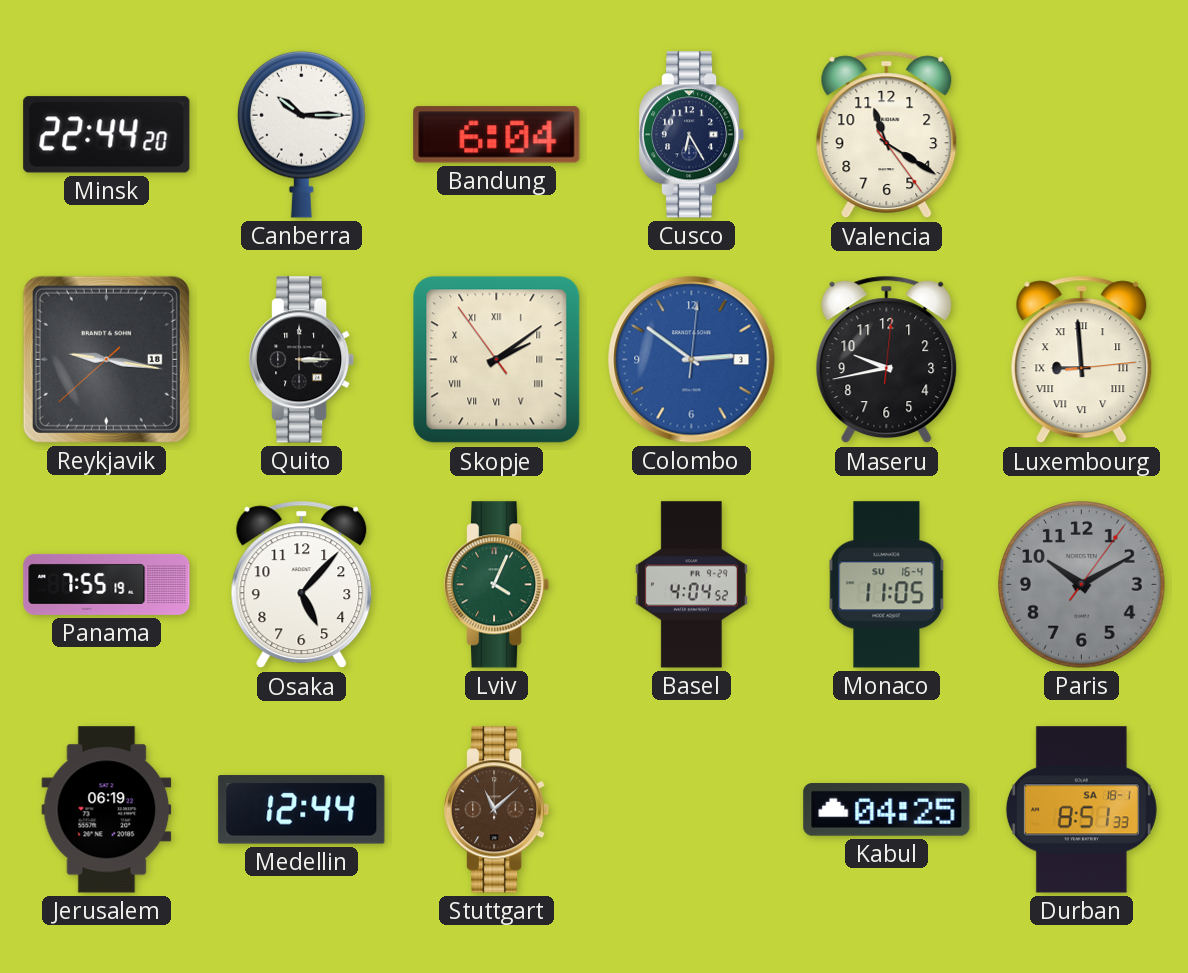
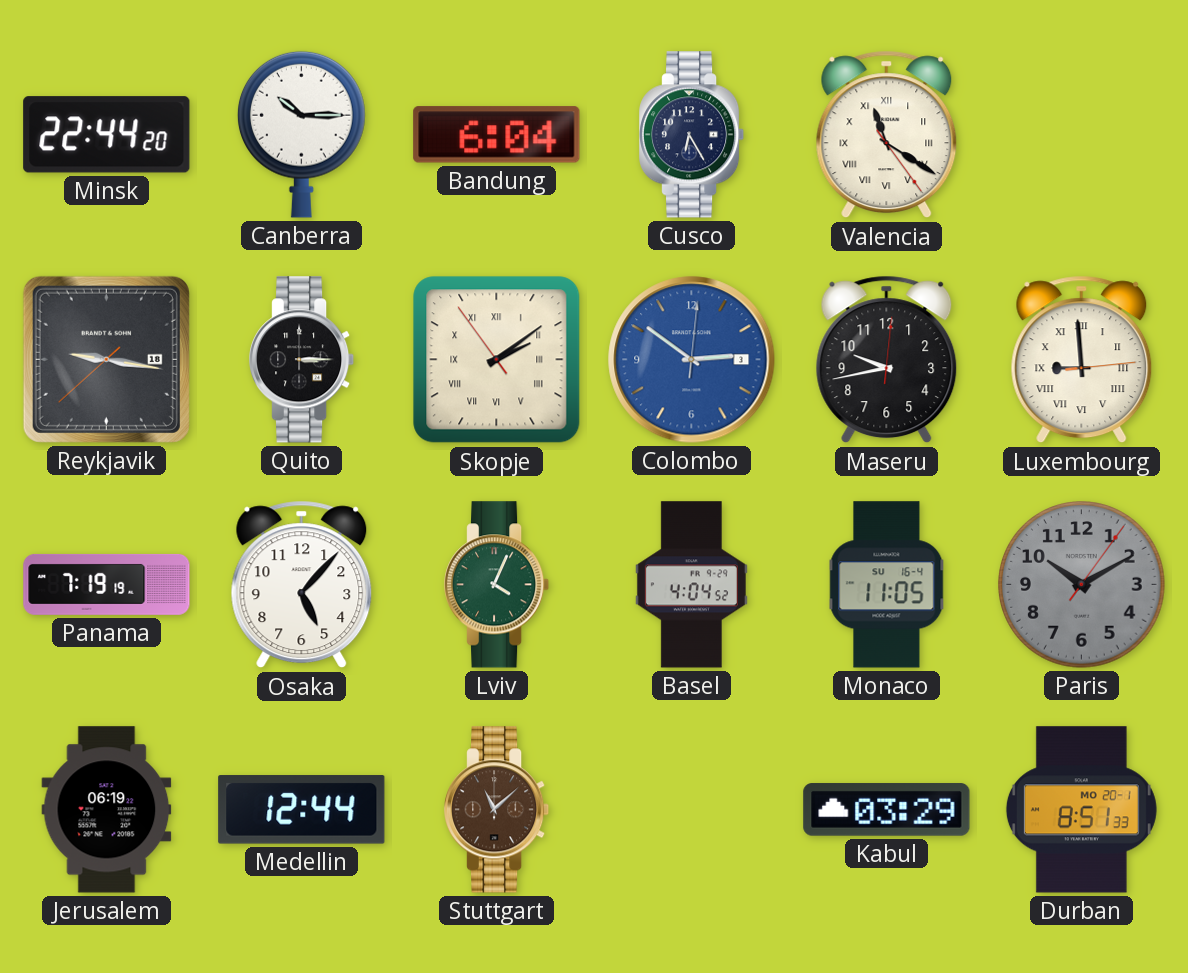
Valencia numerals: Arabic -> Roman
Panama: 7:55 -> 7:19
Kabul: 04:25 -> 03:29
Durban date: SA 18-1 -> MO 20-1
